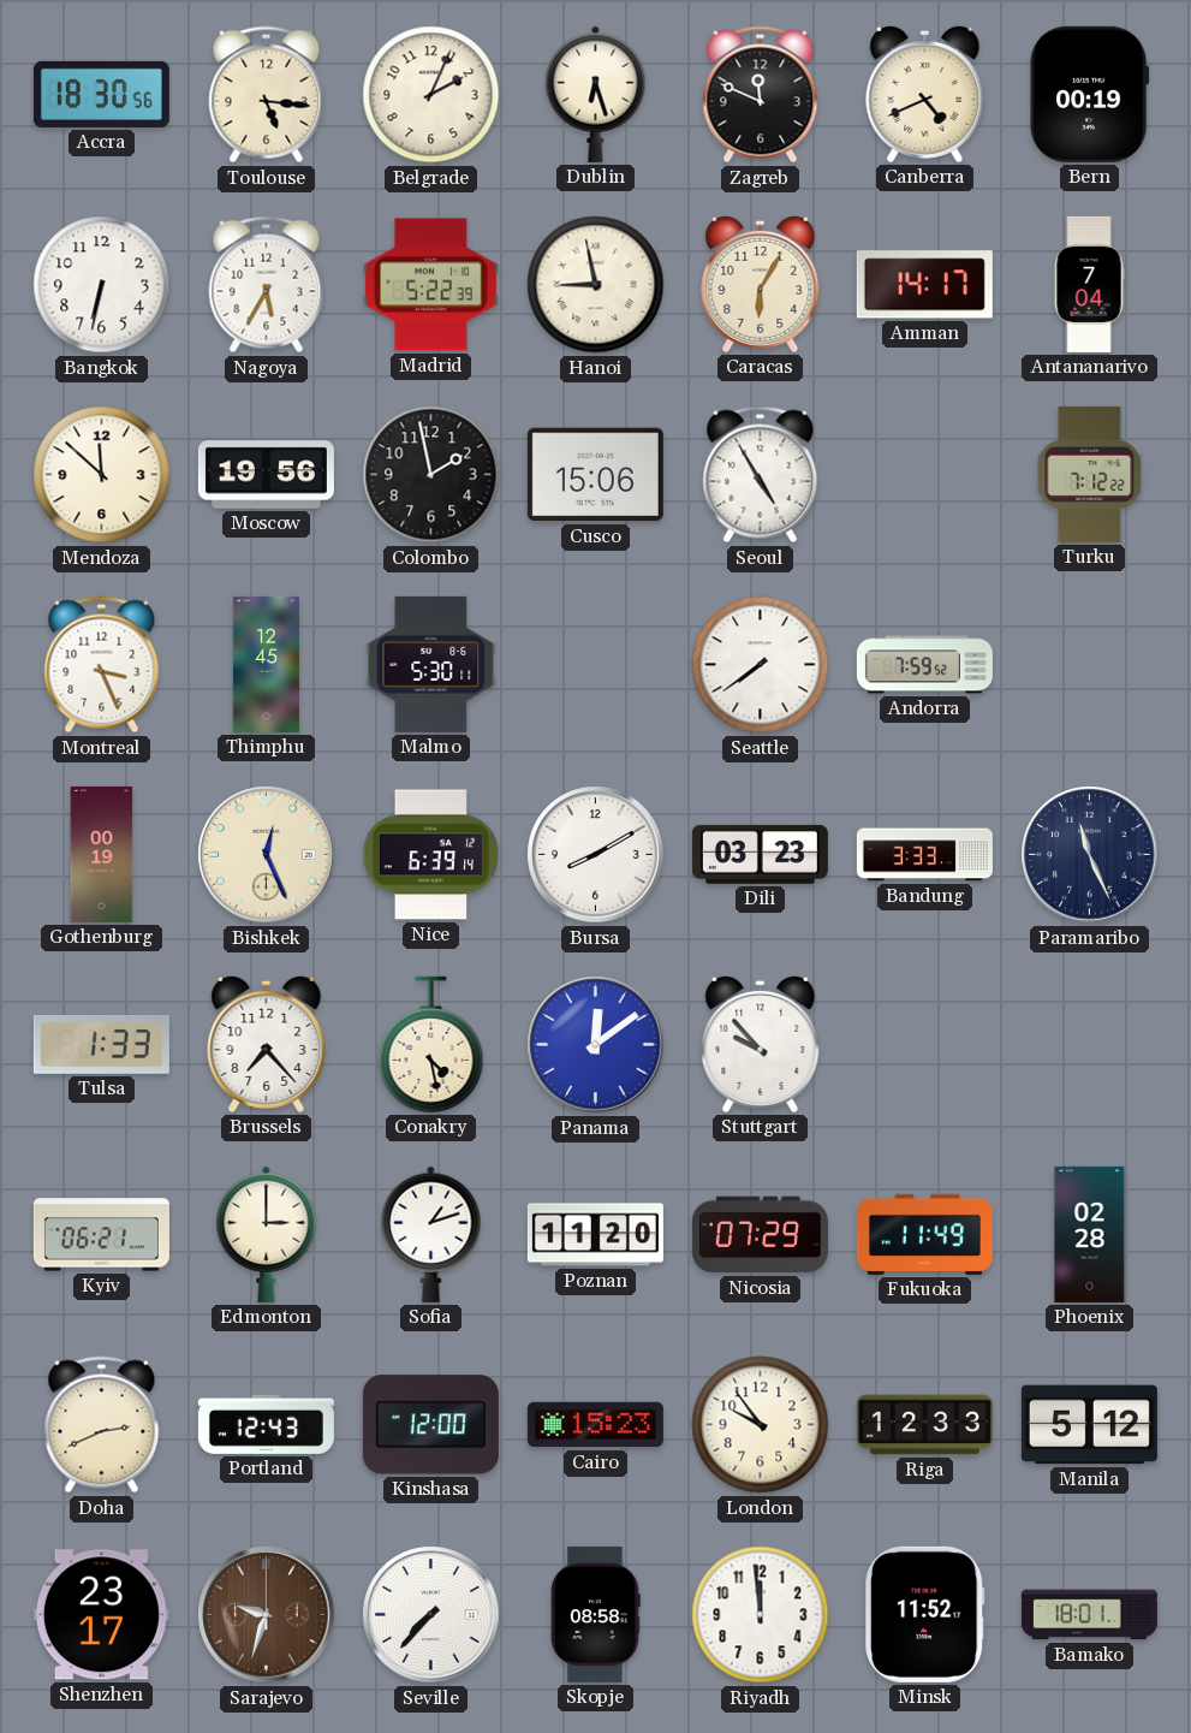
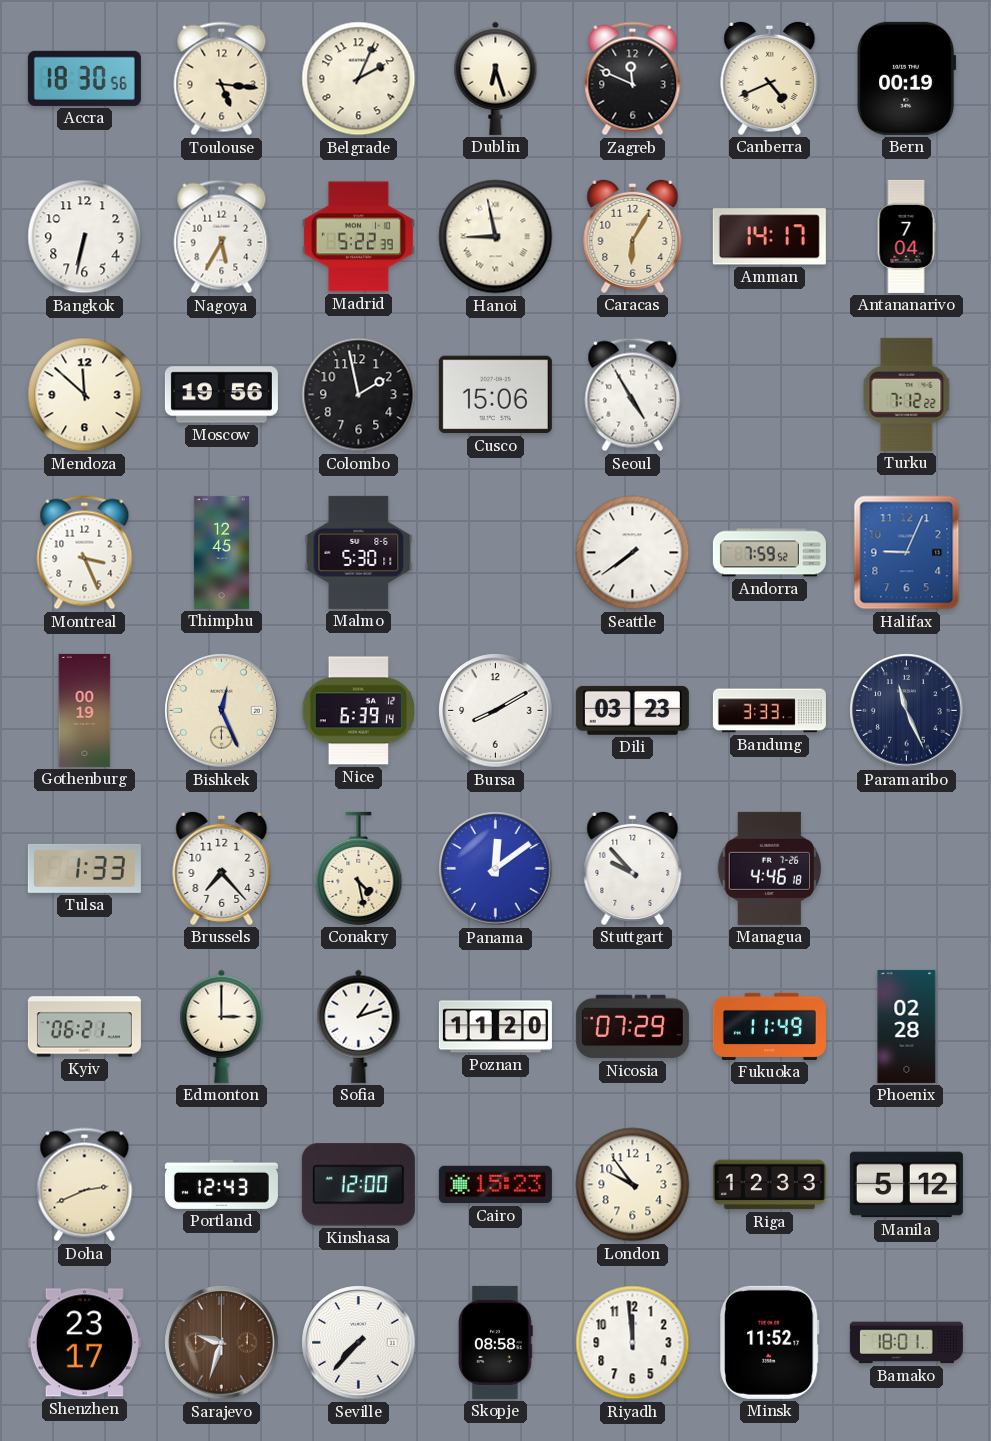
Halifax: none -> 9:04
Managua: none -> 4:46
